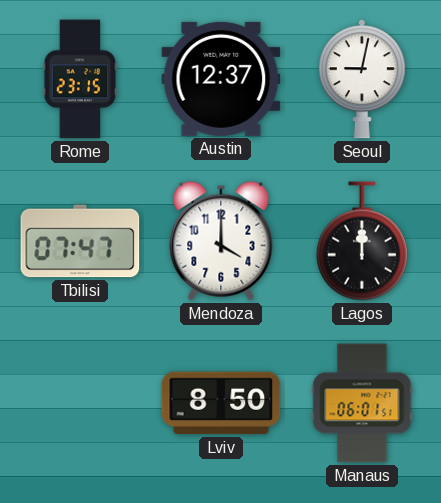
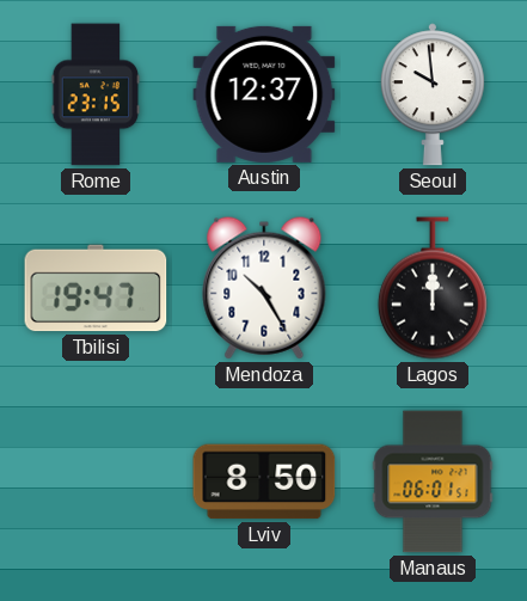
Seoul: 9:02 -> 9:59
Tbilisi: 07:47 -> 19:47
Mendoza: 4:00 -> 10:25
